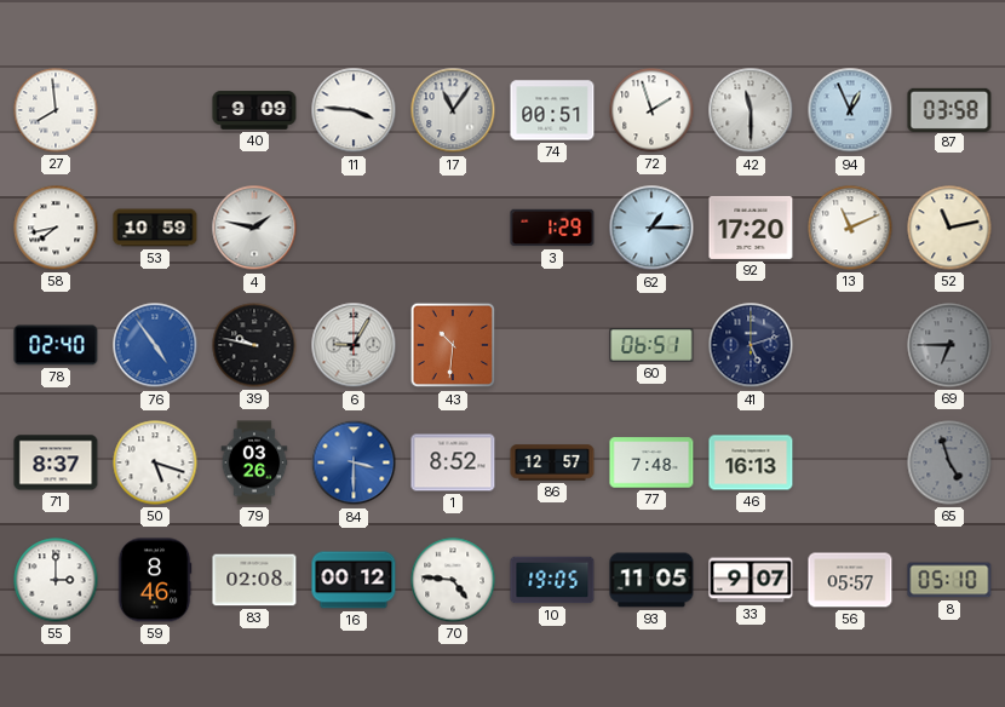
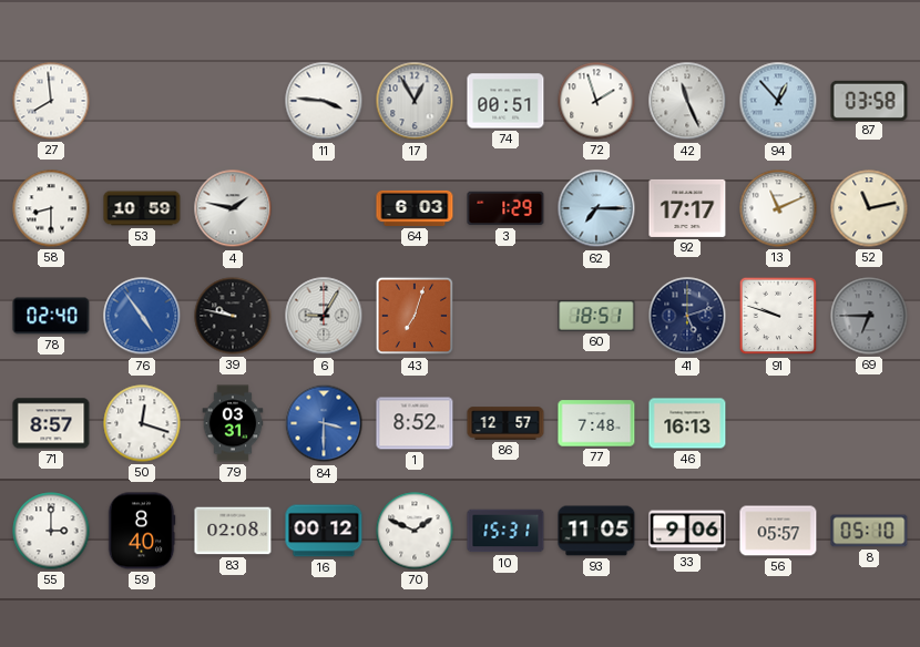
40: 9:09 -> none
17: 11:06 -> 12:55
42: 11:30 -> 11:26
94: 12:56 -> 12:53
58: 7:43 -> 8:30
64: none -> 6:03
62: 1:15 -> 7:15
92: 17:20 -> 17:17
43: 10:31 -> 7:03
60: 06:51 -> 18:51
91: none -> 9:48
71: 8:37 -> 8:57
50: 5:18 -> 12:18
79: 03:26 -> 03:31
65: 4:57 -> none
59: 8:46 -> 8:40
70: 4:46 -> 1:49
10: 19:05 -> 15:31
33: 9:07 -> 9:06
